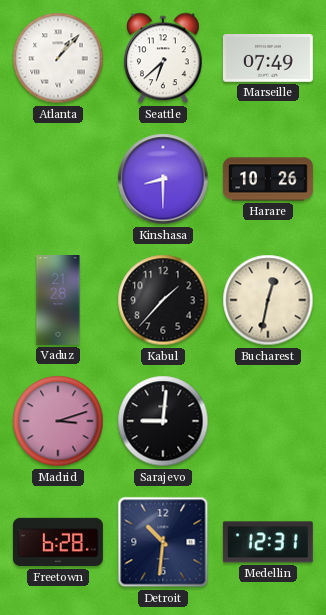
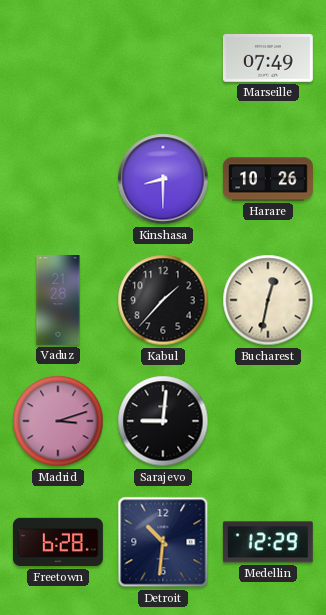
Atlanta: 1:07 -> none
Seattle: 6:38 -> none
Medellin: 12:31 -> 12:29
